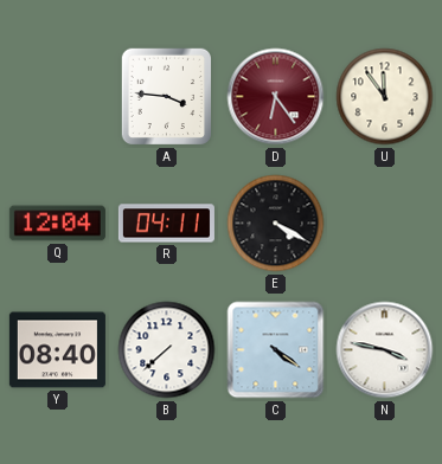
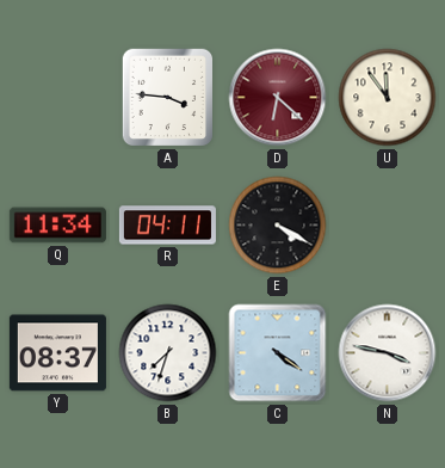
D: 6:24 -> 6:22
Q: 12:04 -> 11:34
Y: 08:40 -> 08:37
B: 7:38 -> 7:33
